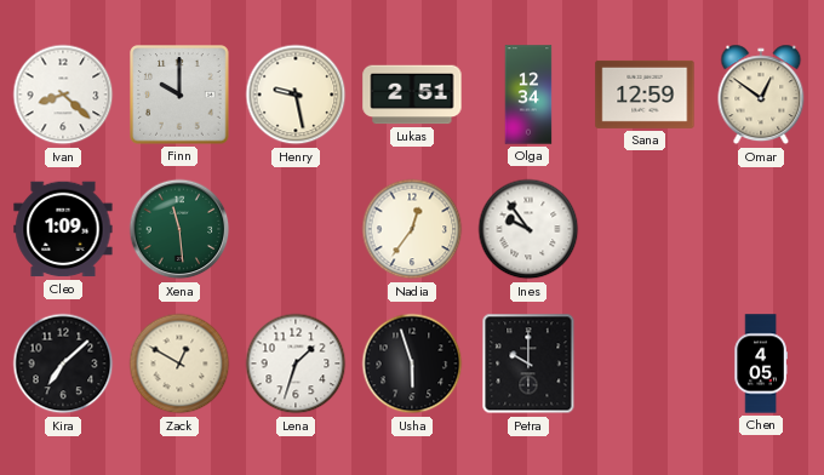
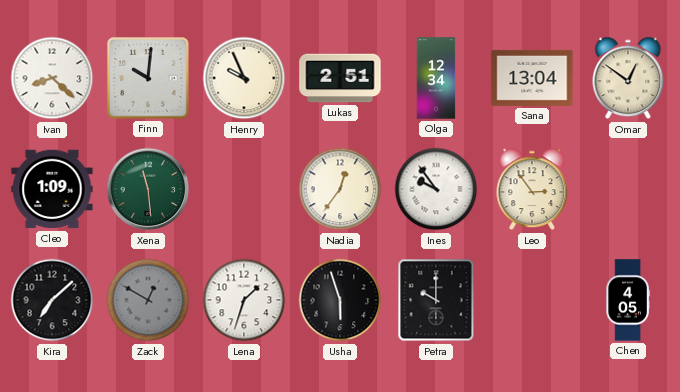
Finn: 10:00 -> 10:01
Henry: 9:28 -> 9:56
Sana: 12:59 -> 13:04
Leo: none -> 2:54
Zack dial: cream -> grey
